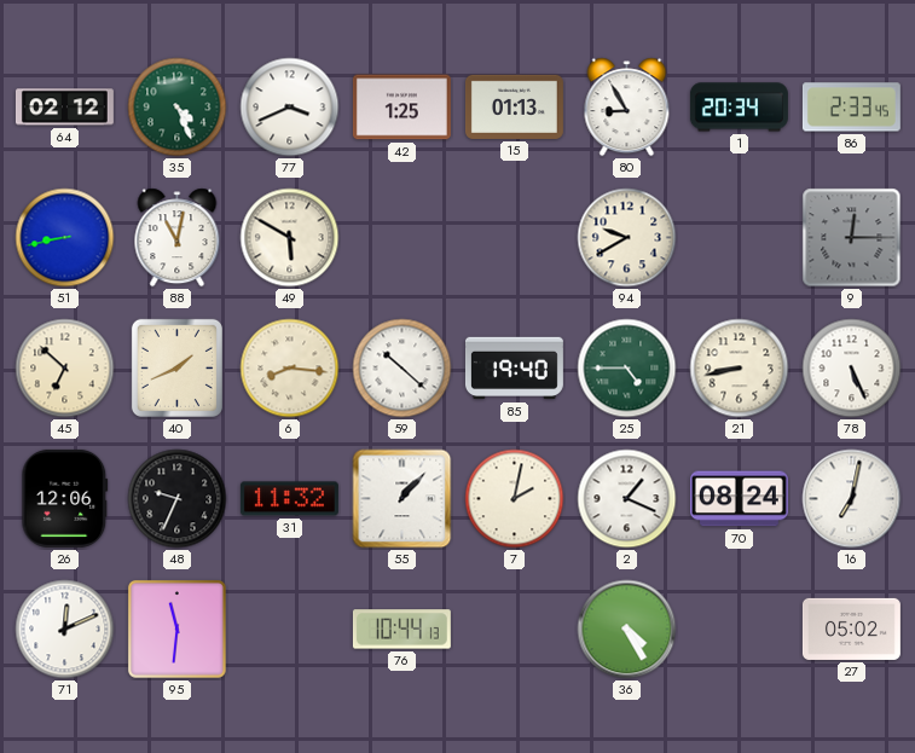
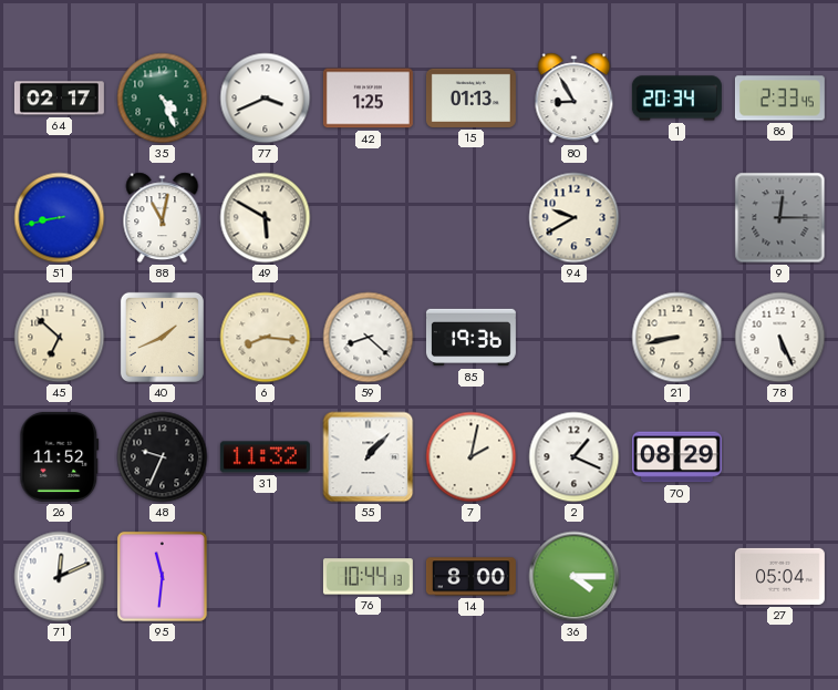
64: 02:12 -> 02:17
59: 10:22 -> 8:22
85: 19:40 -> 19:36
25: 4:45 -> none
26: 12:06 -> 11:52
70: 08:24 -> 08:29
16: 7:02 -> none
14: none -> 8:00
36: 4:25 -> 4:15
27: 05:02 -> 05:04
